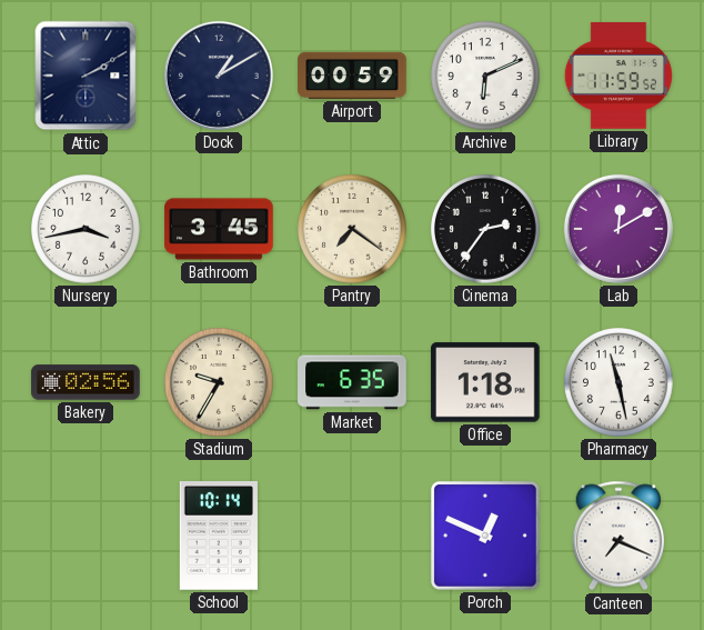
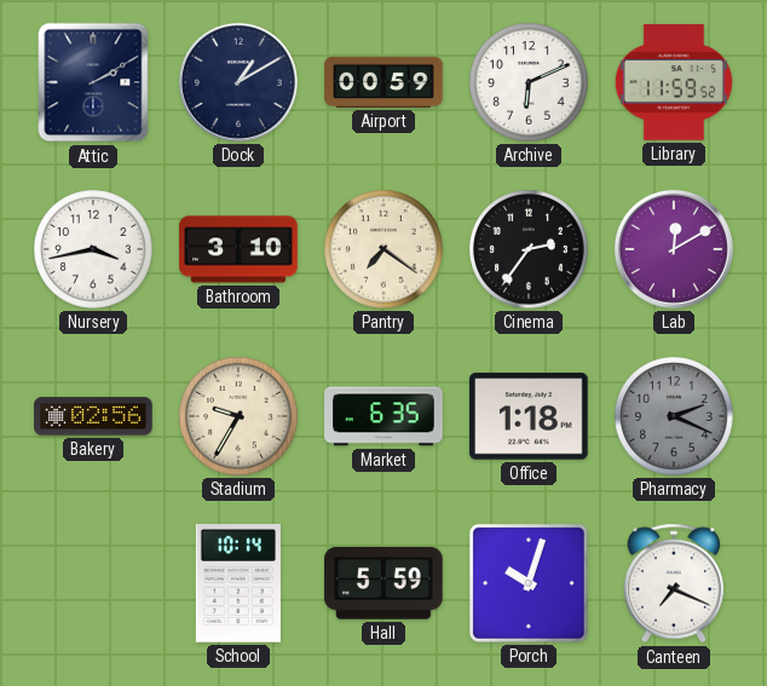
Bathroom: 3:45 -> 3:10
Pharmacy: 11:28 -> 2:19
Pharmacy dial: white -> grey
Hall: none -> 5:59
Porch: 12:49 -> 10:03
